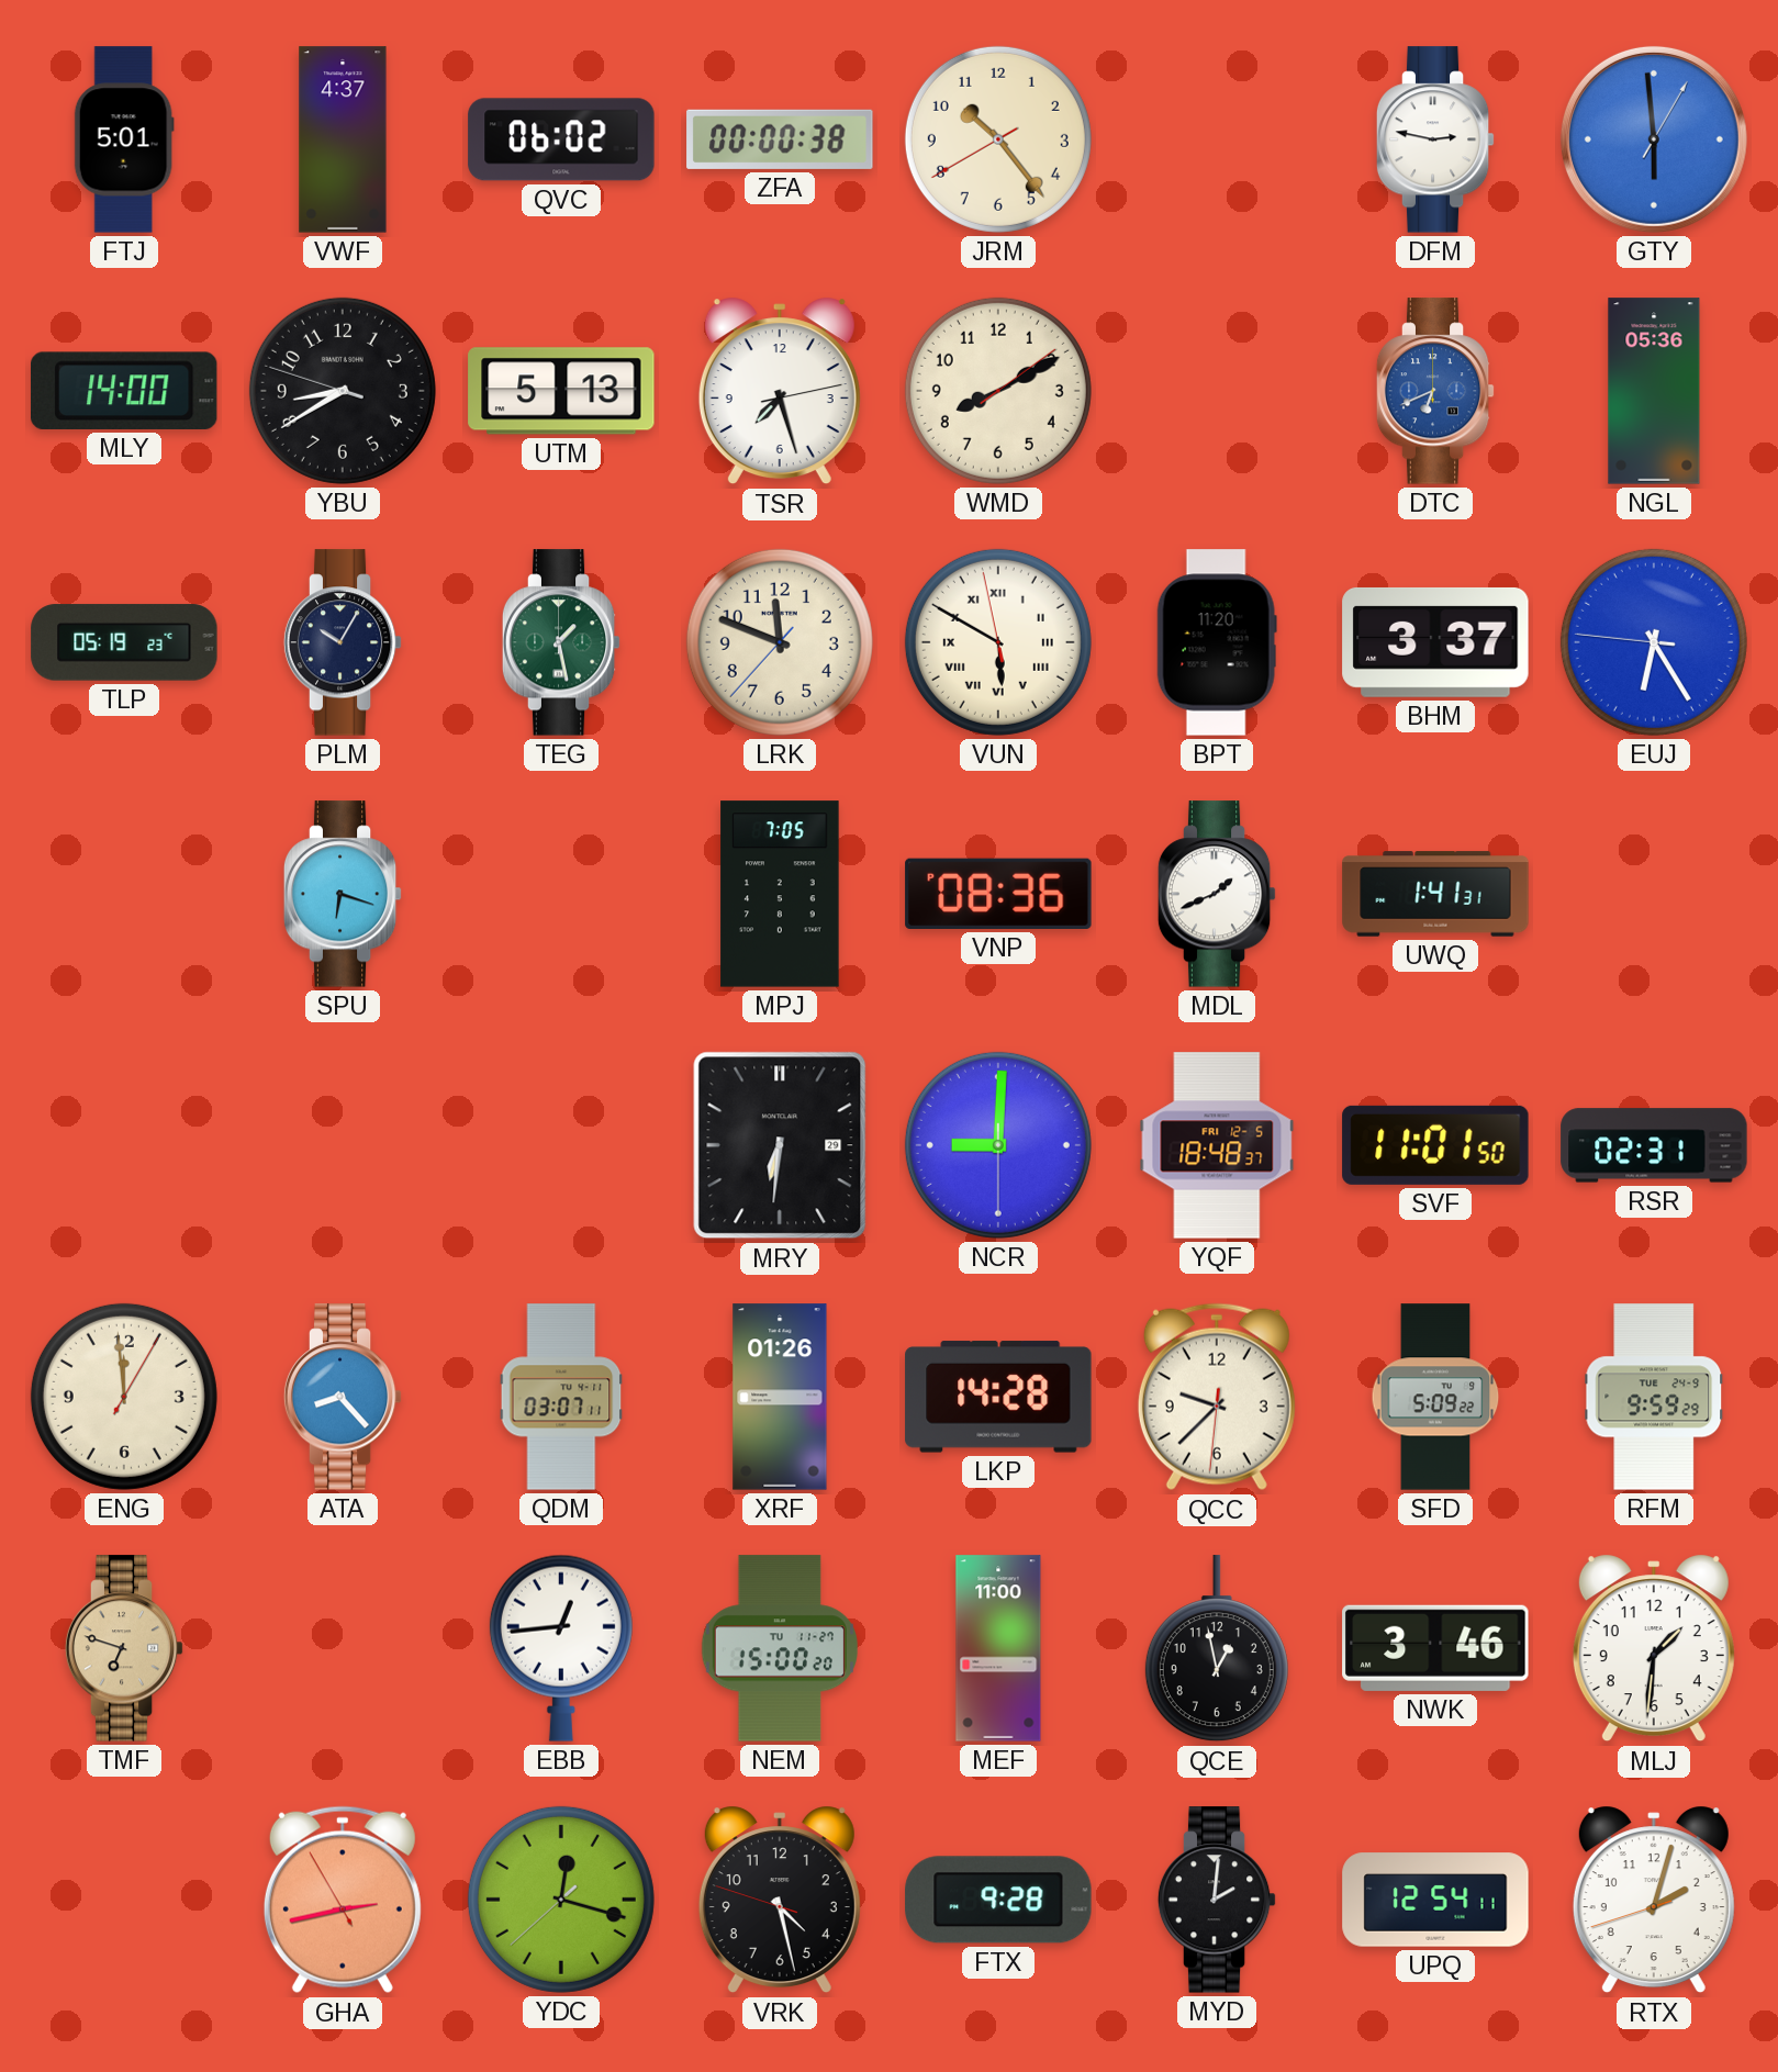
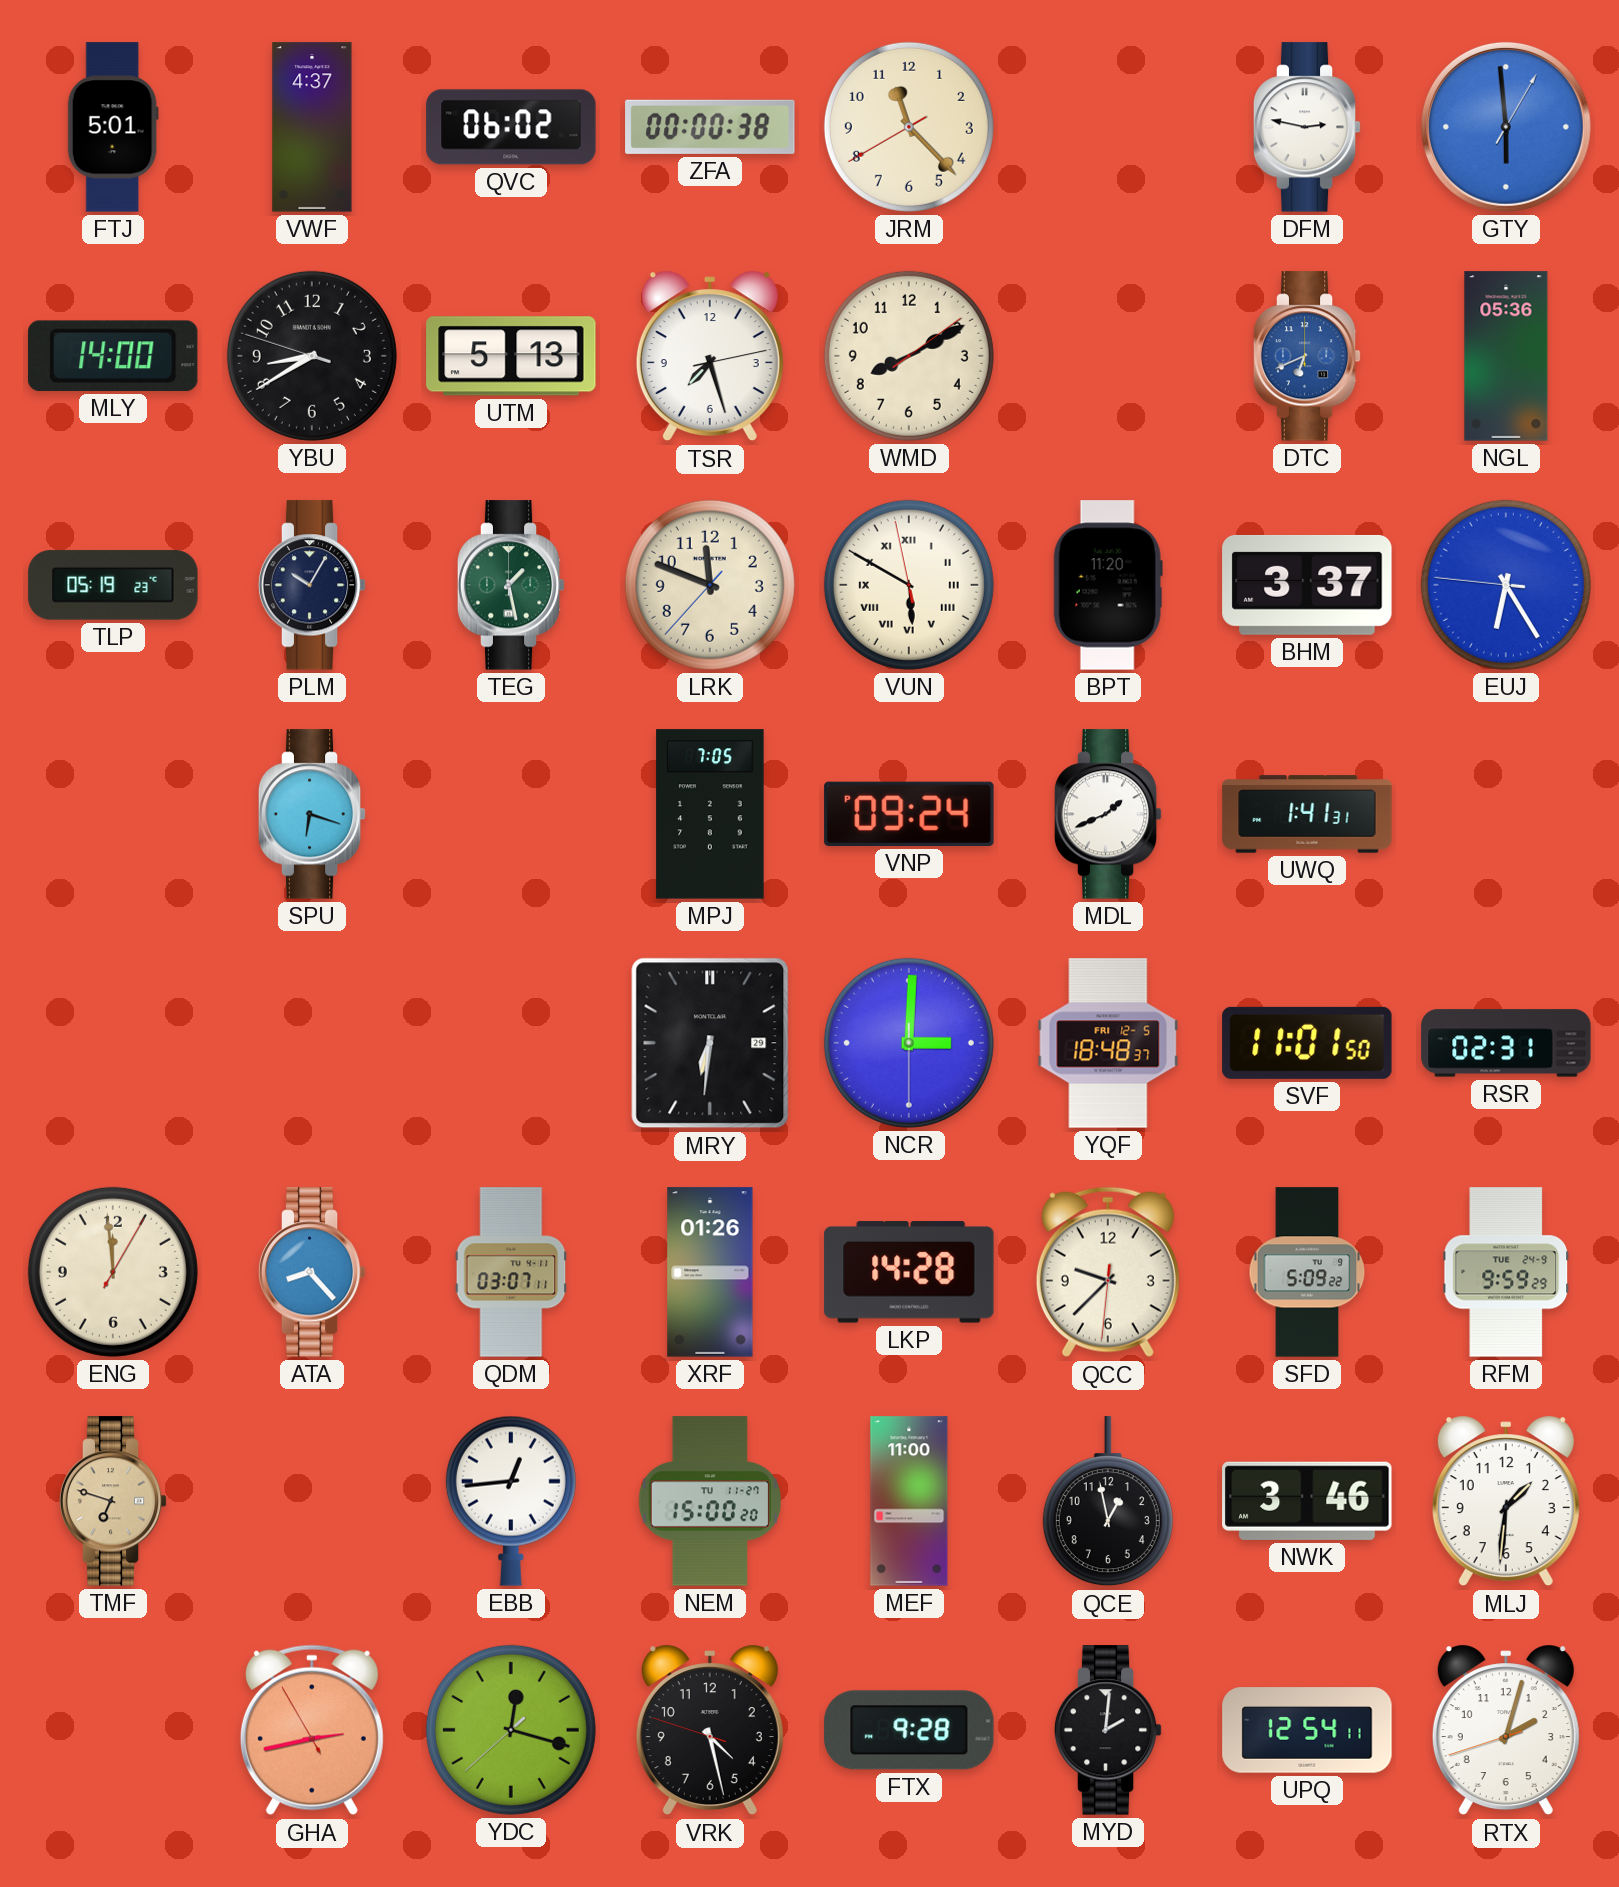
JRM: 10:23 -> 11:22
VNP: 08:36 -> 09:24
NCR: 9:00 -> 3:00
